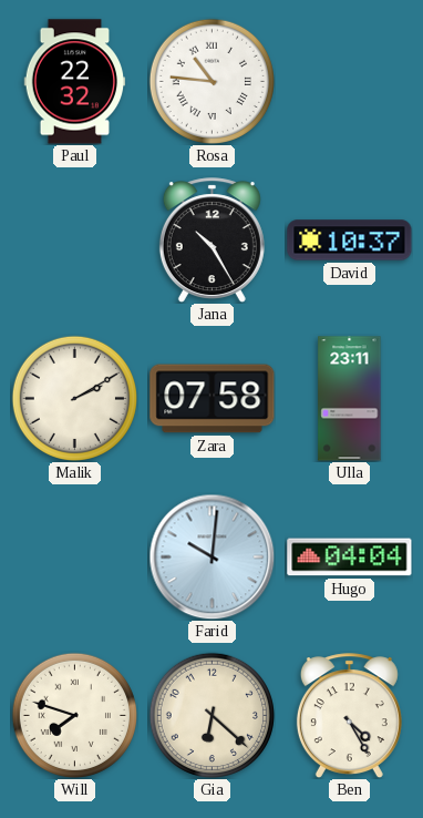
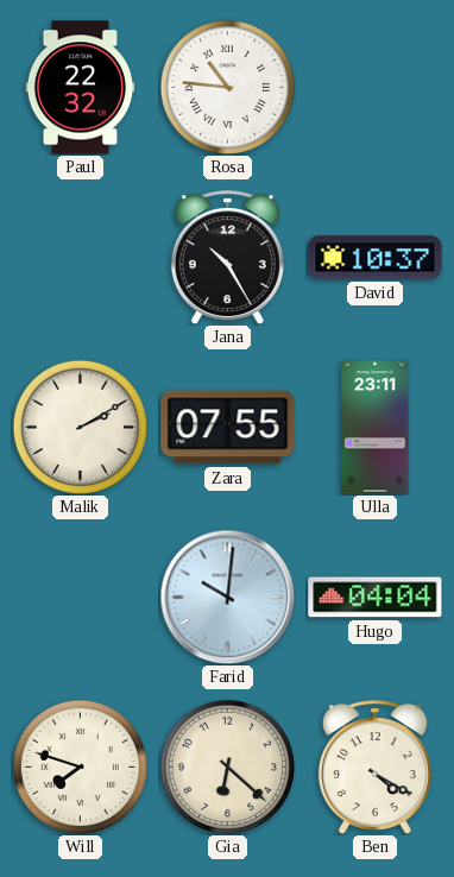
Zara: 07:58 -> 07:55
Ben: 4:25 -> 4:20
